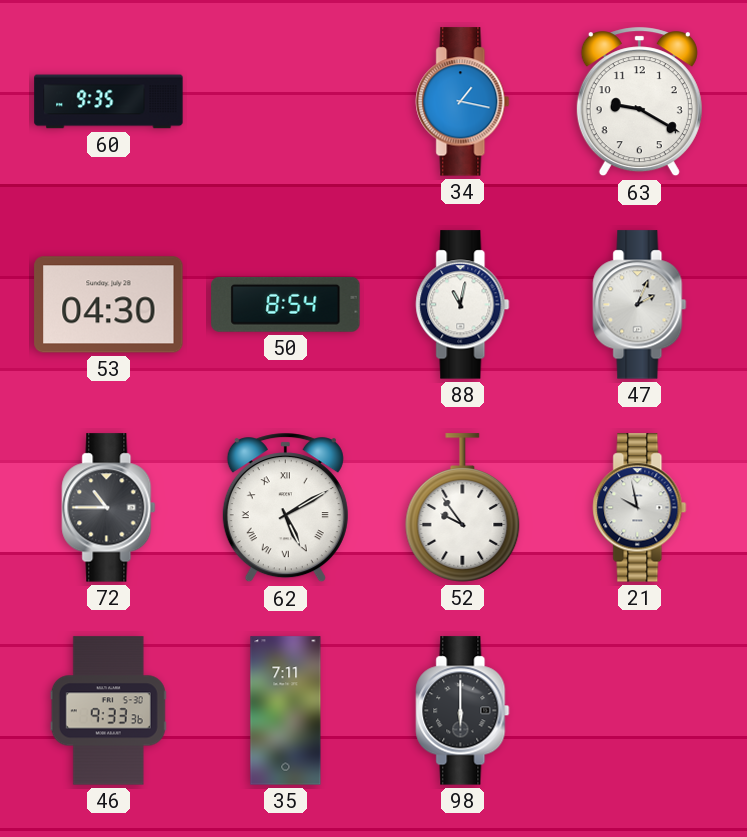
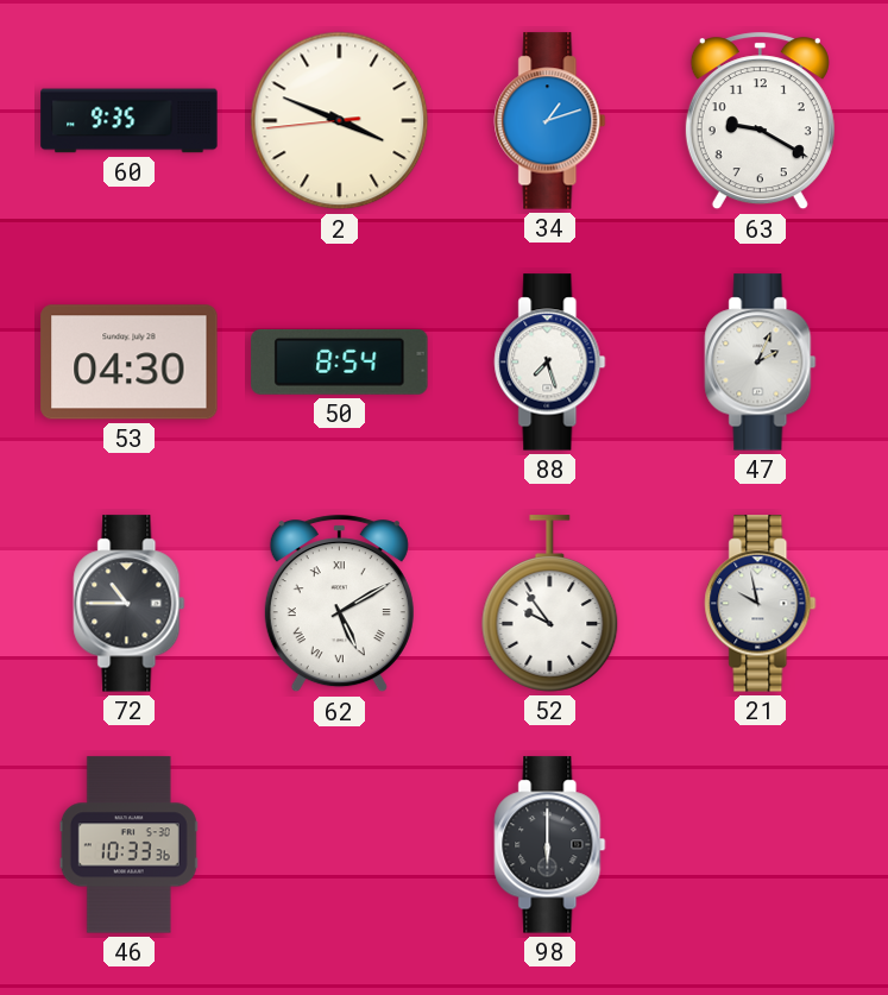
2: none -> 3:48
34: 1:17 -> 1:12
88: 11:02 -> 7:27
46: 9:33 -> 10:33
35: 7:11 -> none
